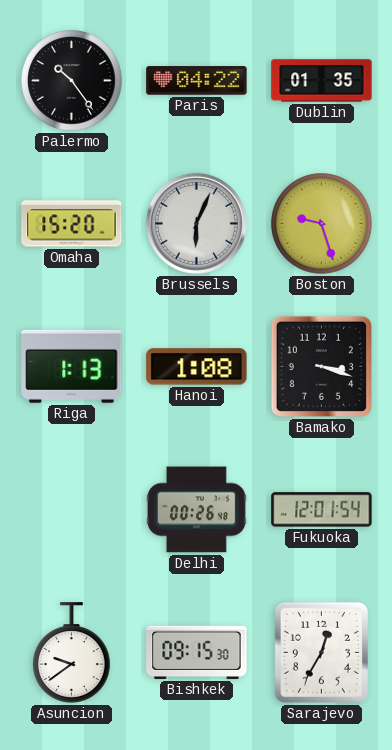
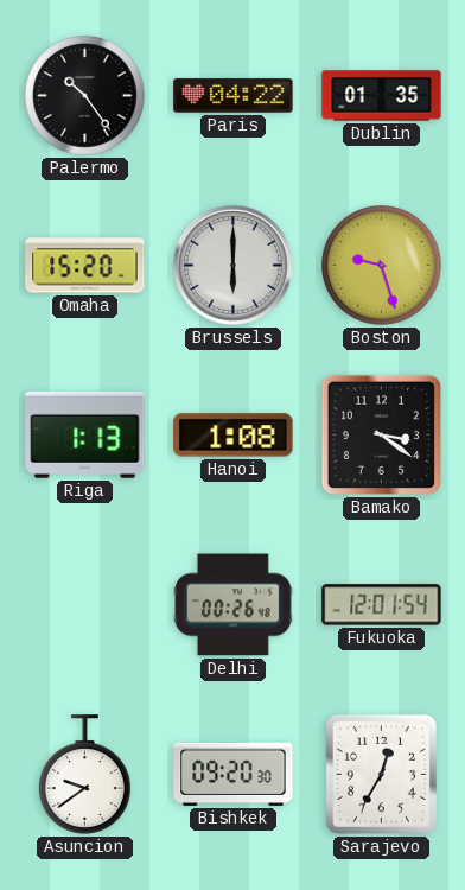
Brussels: 6:04 -> 6:00
Bamako: 3:18 -> 3:21
Bishkek: 09:15 -> 09:20
